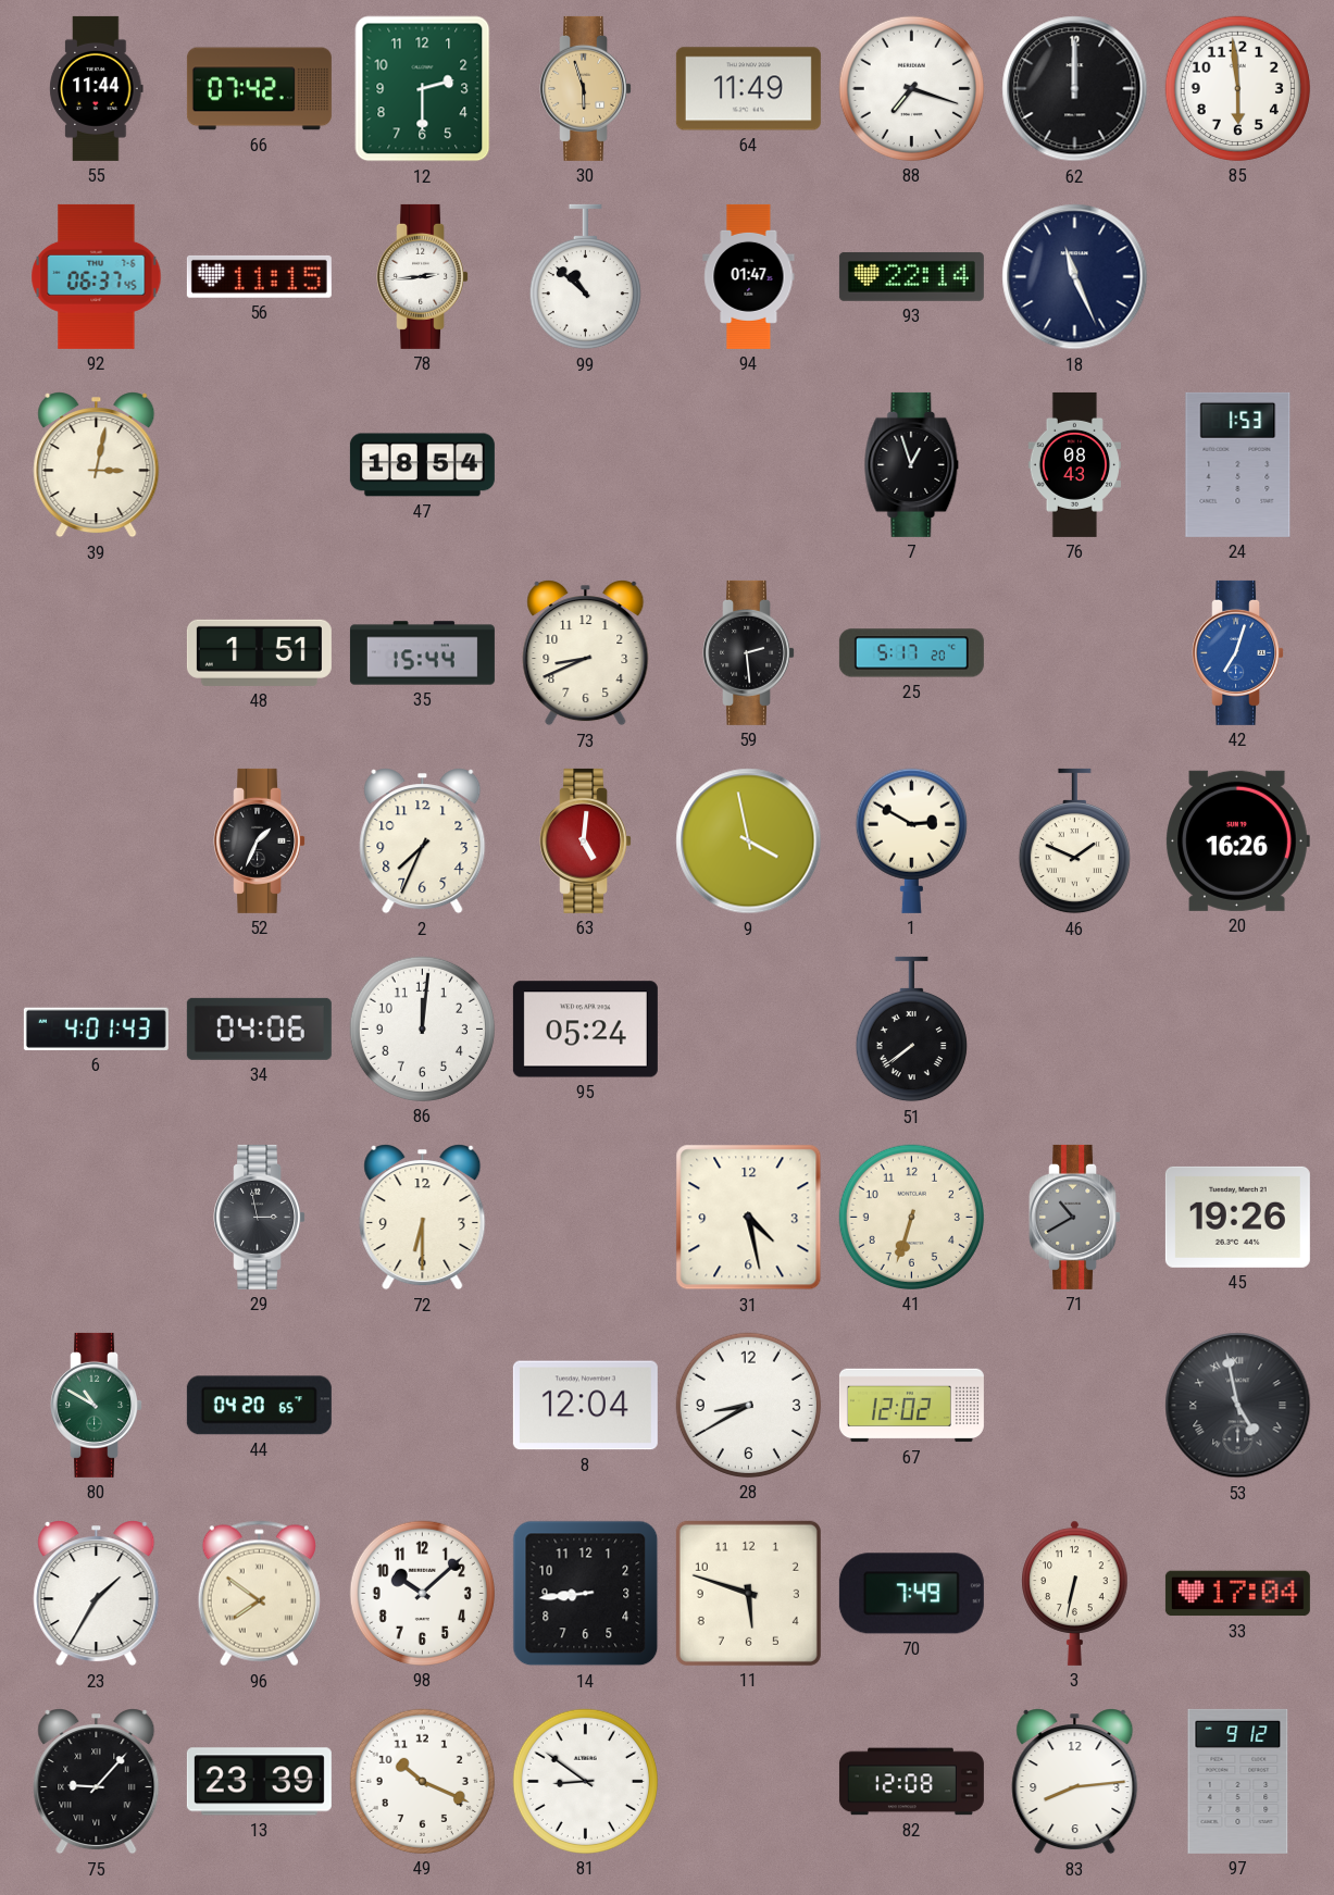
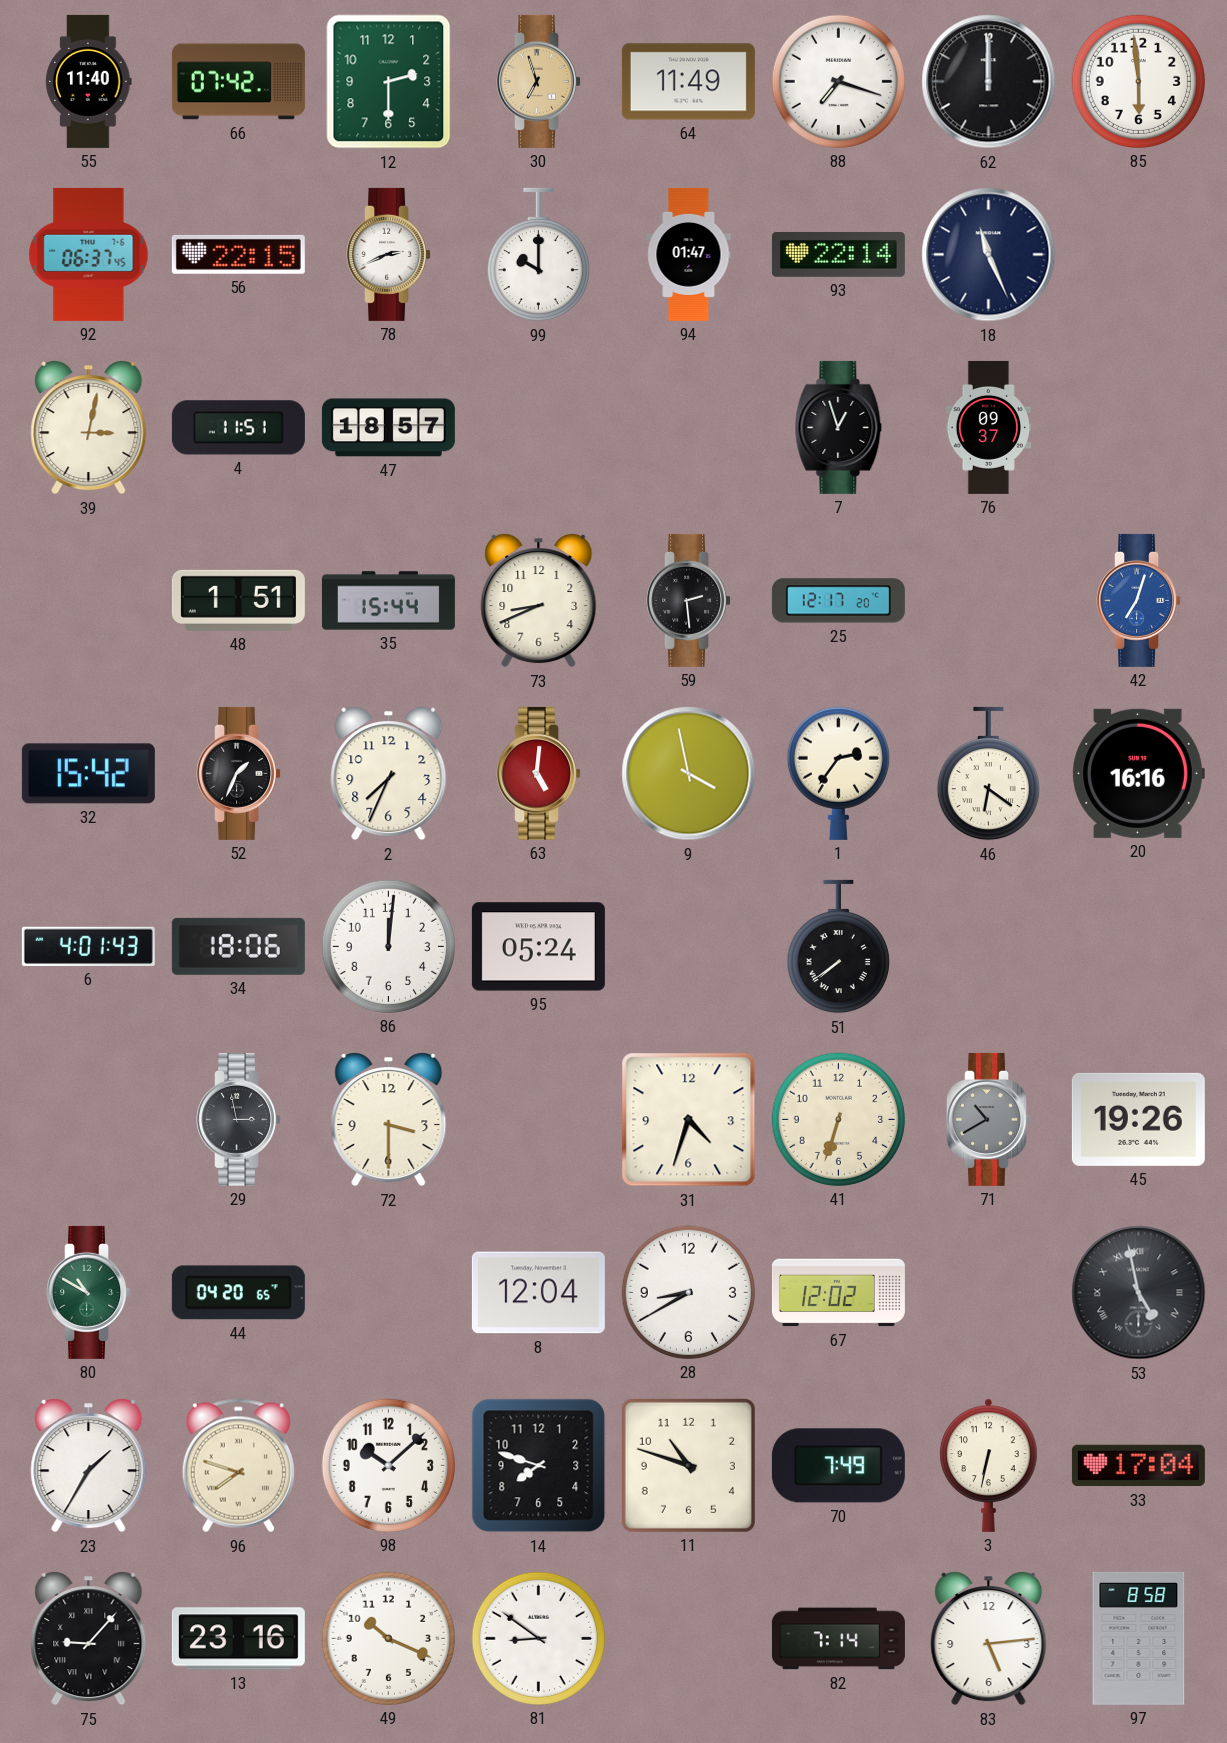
55: 11:44 -> 11:40
30: 5:57 -> 6:57
56: 11:15 -> 22:15
78: 2:44 -> 2:41
99: 10:52 -> 10:00
4: none -> 11:51
47: 18:54 -> 18:57
76: 08:43 -> 09:37
24: 1:53 -> none
25: 5:17 -> 12:17
32: none -> 15:42
1: 2:50 -> 2:36
46: 1:49 -> 6:21
20: 16:26 -> 16:16
34: 04:06 -> 18:06
72: 6:30 -> 3:30
31: 4:28 -> 4:33
96: 7:51 -> 7:48
14: 8:44 -> 7:48
11: 5:48 -> 10:48
13: 23:39 -> 23:16
82: 12:08 -> 7:14
83: 8:14 -> 5:14
97: 9:12 -> 8:58
